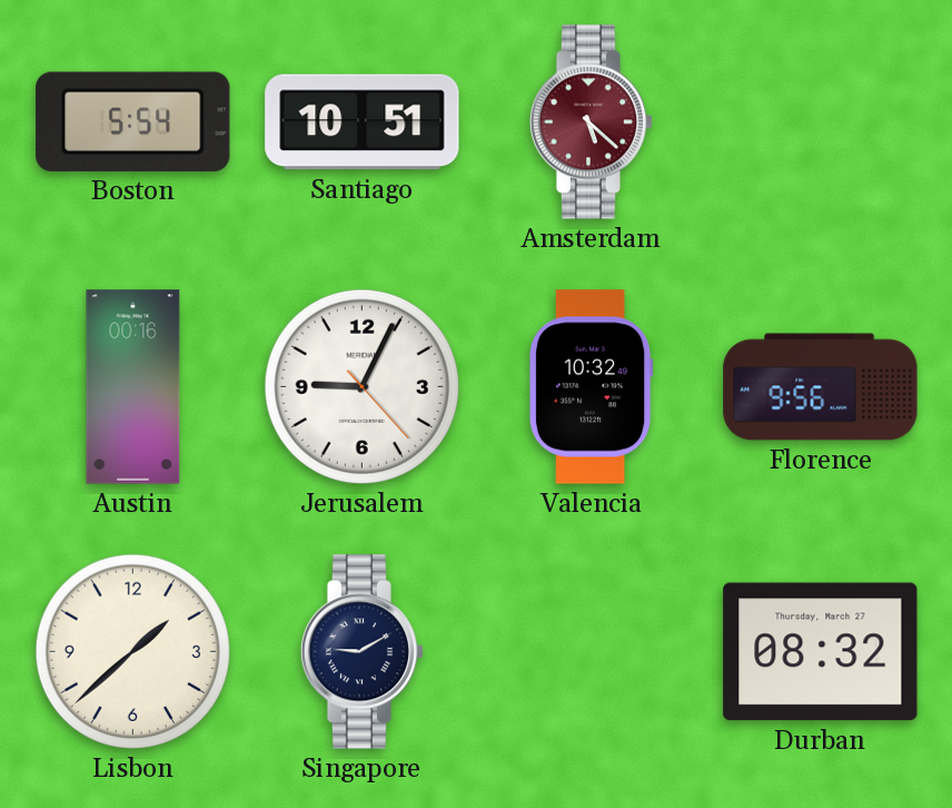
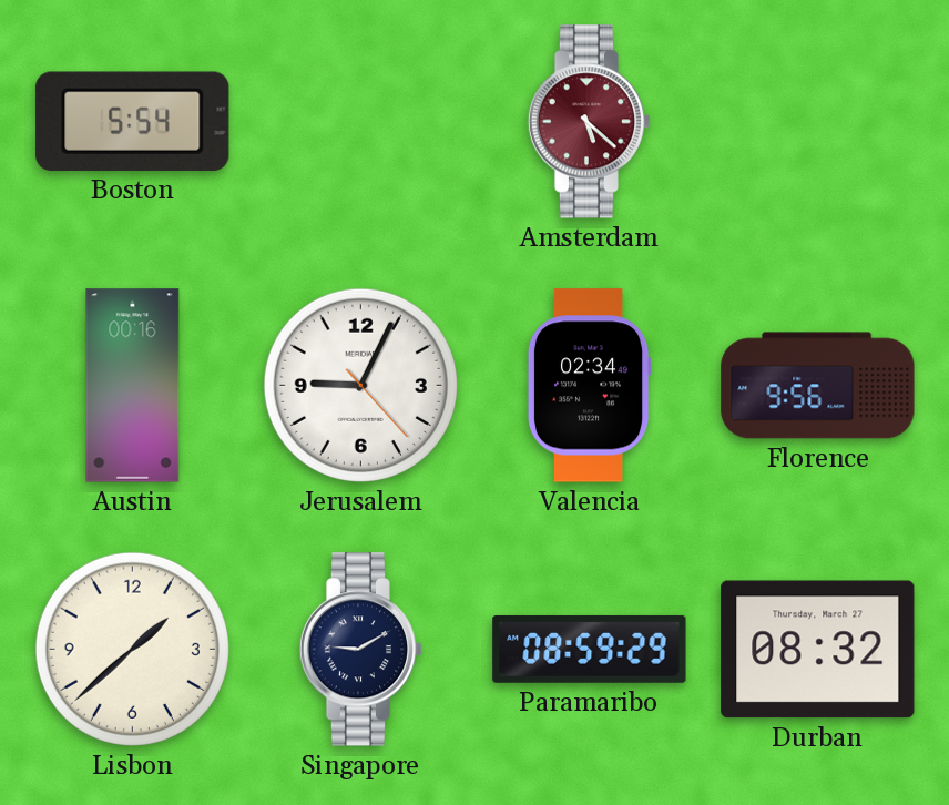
Santiago: 10:51 -> none
Valencia: 10:32 -> 02:34
Paramaribo: none -> 08:59
